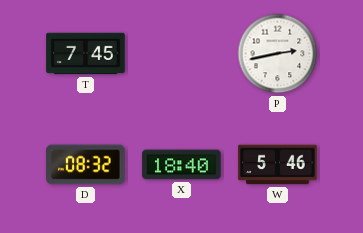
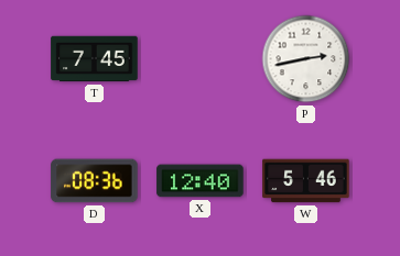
D: 08:32 -> 08:36
X: 18:40 -> 12:40
